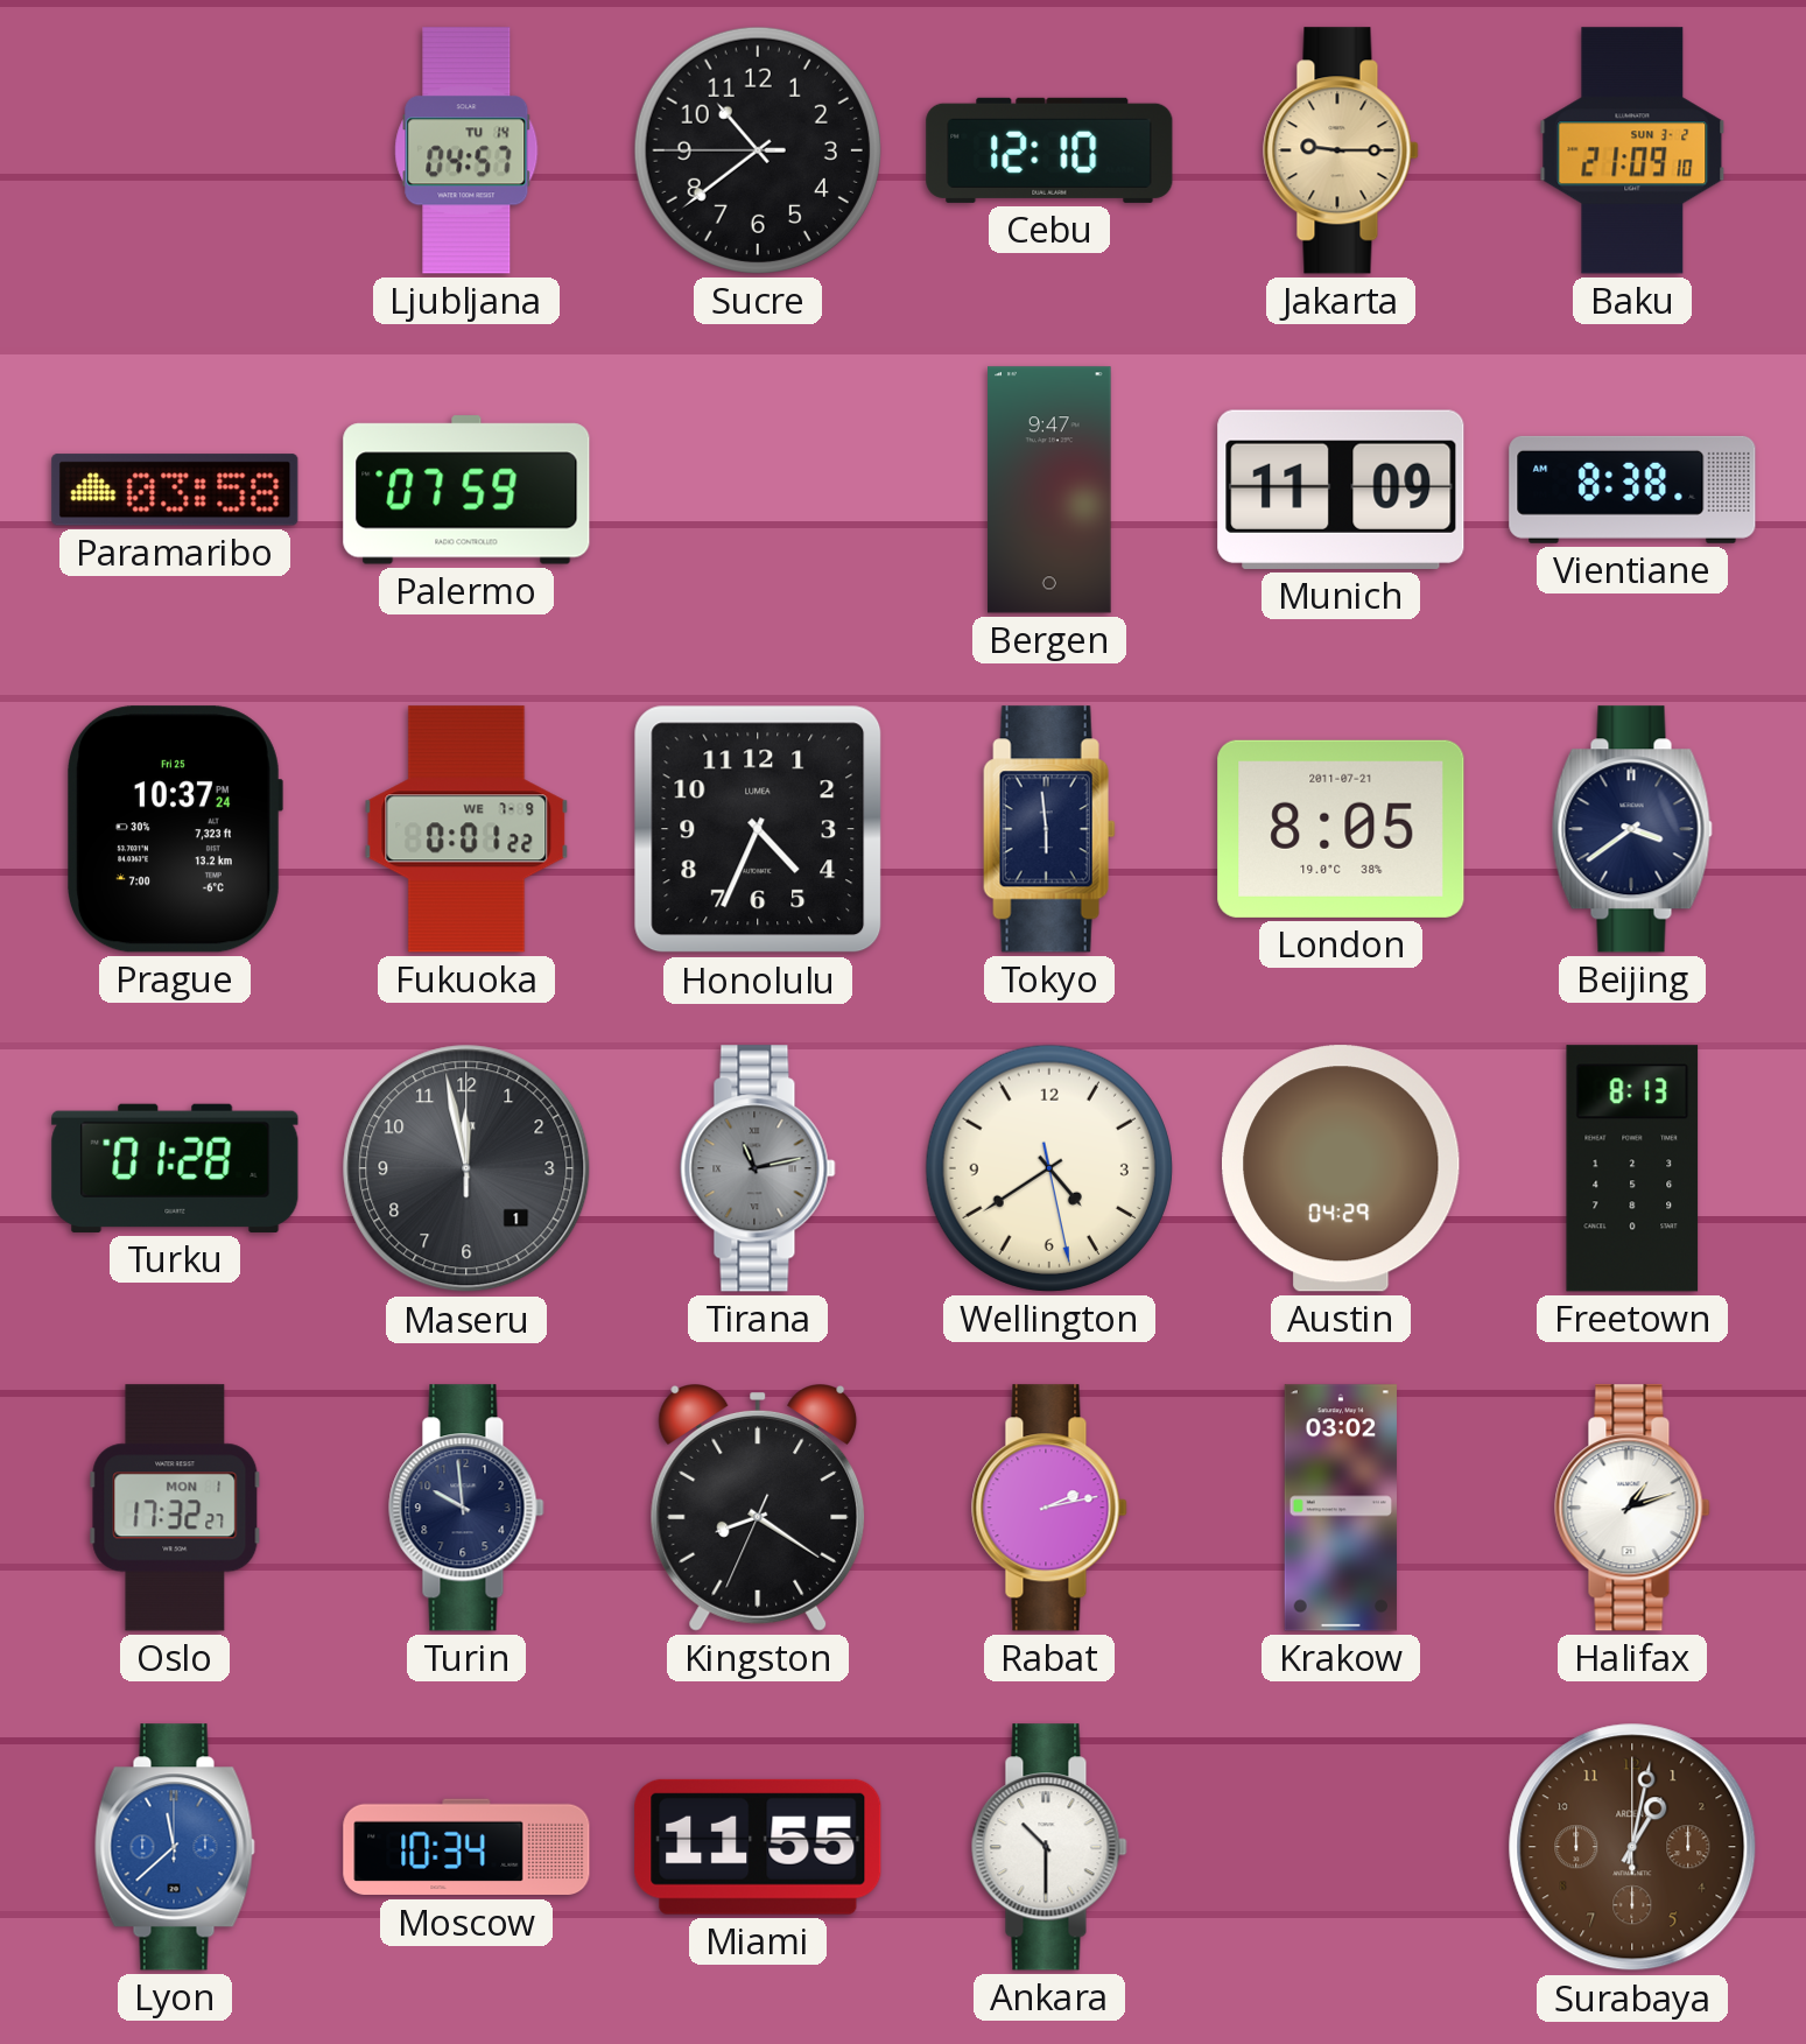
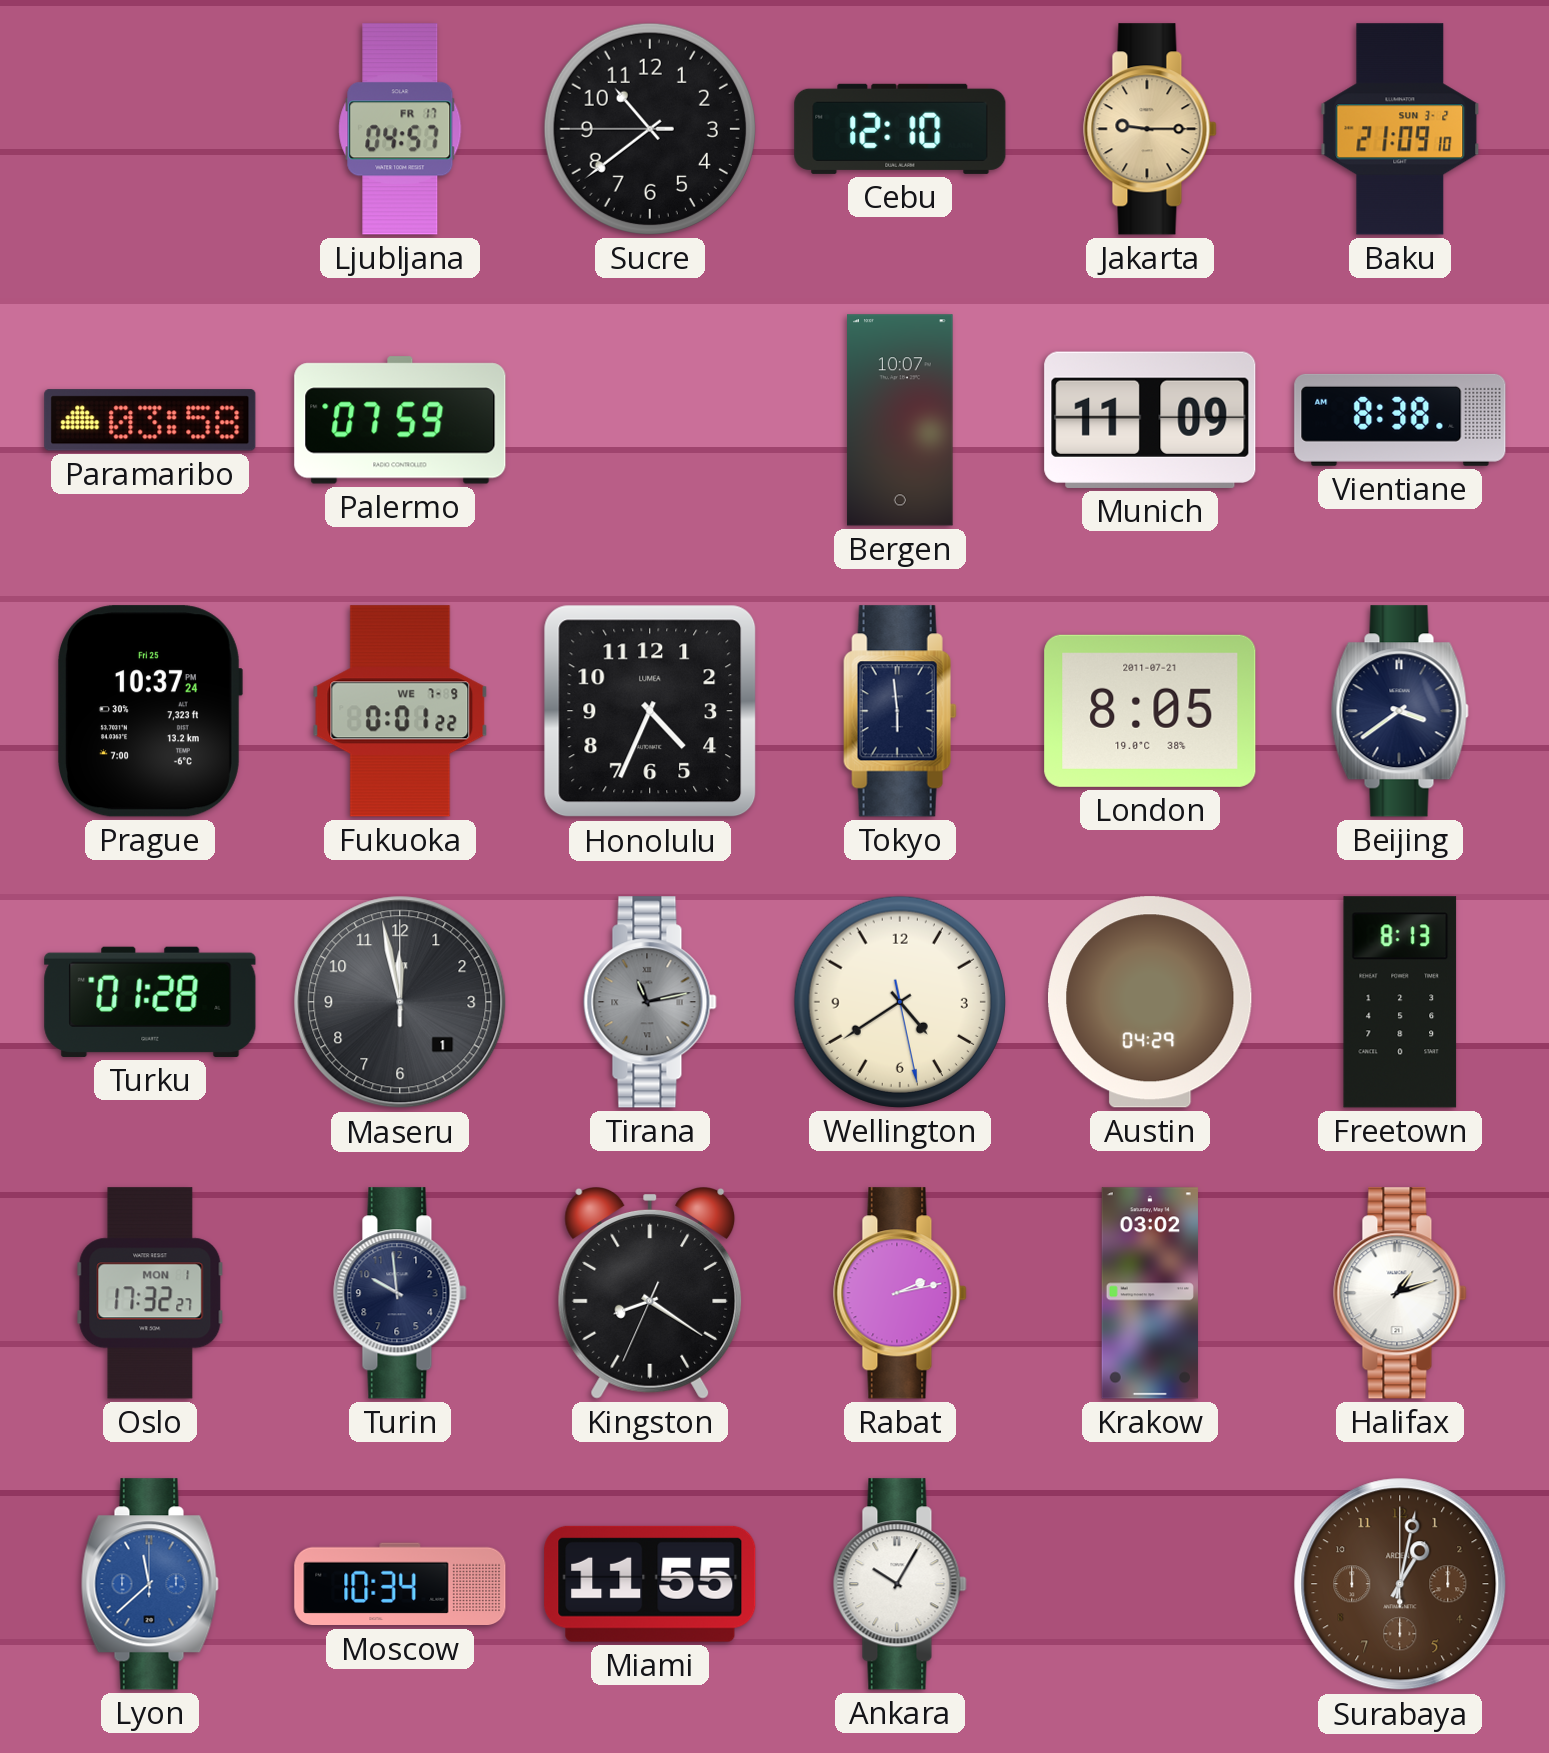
Ljubljana date: TU 14 -> FR 17
Bergen: 9:47 -> 10:07
Ankara: 10:30 -> 10:05
